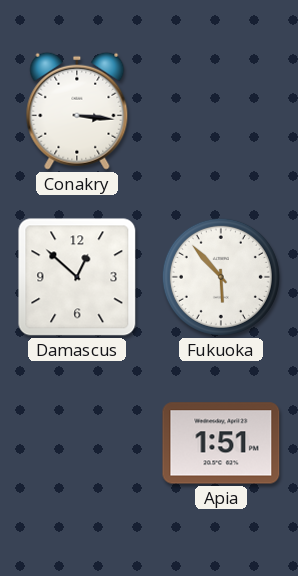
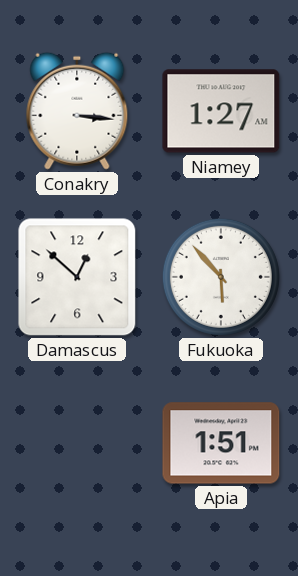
Niamey: none -> 1:27
